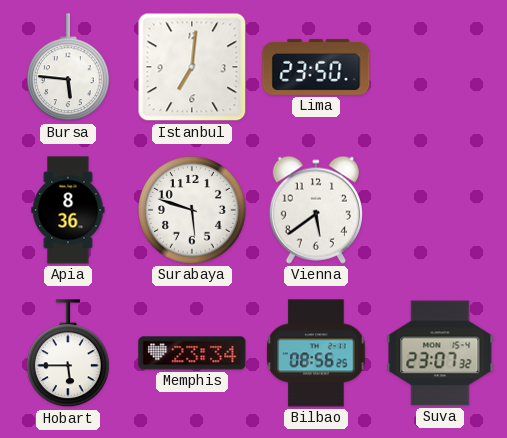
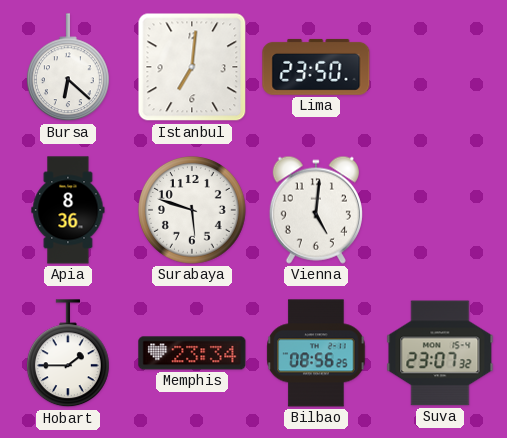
Bursa: 5:46 -> 6:22
Vienna: 5:39 -> 5:01
Hobart: 5:45 -> 1:45
